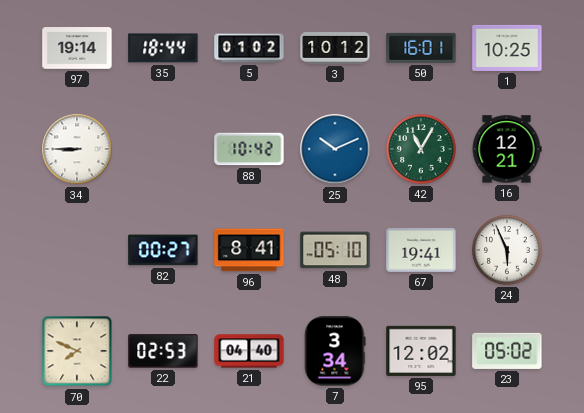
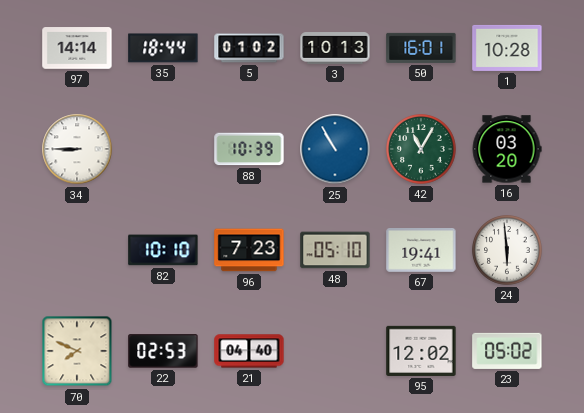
97: 19:14 -> 14:14
3: 10:12 -> 10:13
1: 10:25 -> 10:28
88: 10:42 -> 10:39
25: 10:11 -> 10:55
16: 12:21 -> 03:20
82: 00:27 -> 10:10
96: 8:41 -> 7:23
24: 5:56 -> 5:59
7: 3:34 -> none
